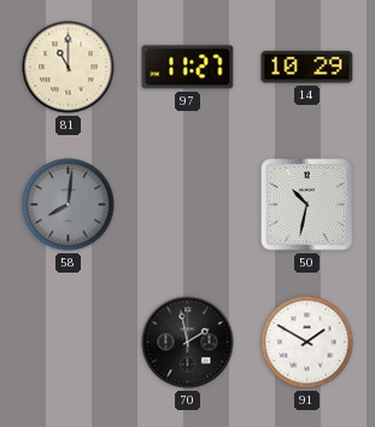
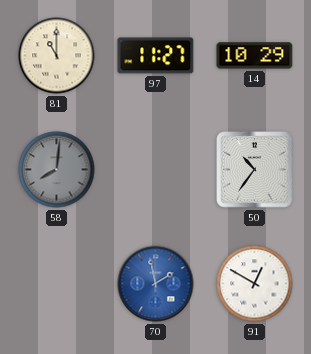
50: 10:32 -> 10:36
70 dial: black -> blue
91: 1:50 -> 12:50
